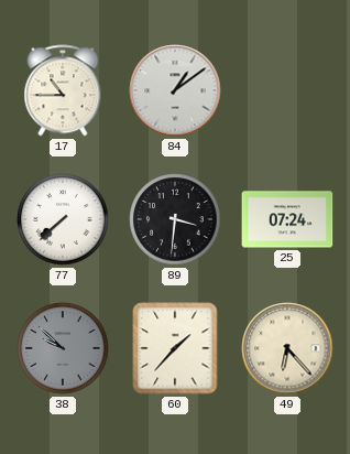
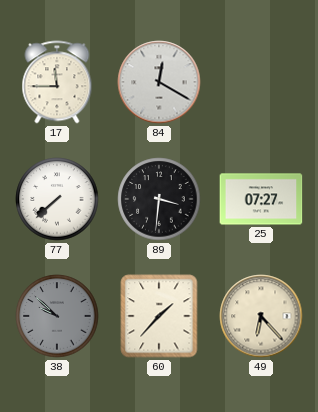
17: 10:45 -> 11:45
84: 1:09 -> 12:20
25: 07:24 -> 07:27
